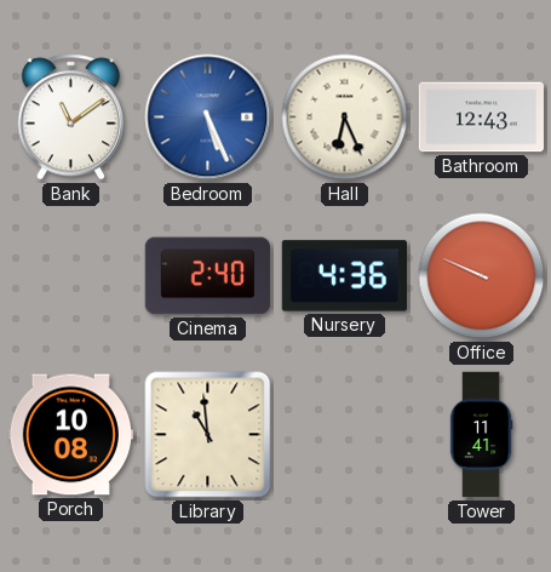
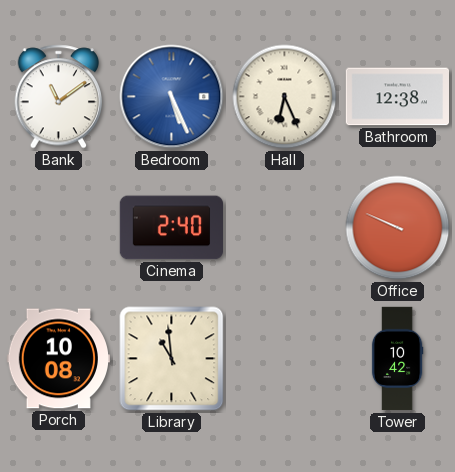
Bathroom: 12:43 -> 12:38
Nursery: 4:36 -> none
Tower: 11:41 -> 10:42
